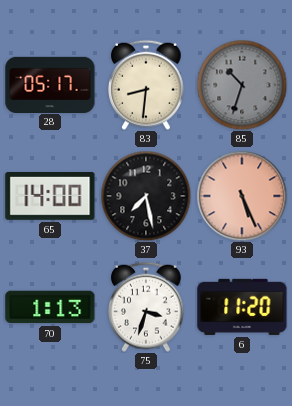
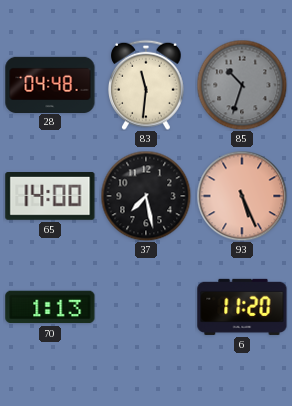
28: 05:17 -> 04:48
83: 8:31 -> 11:31
75: 3:33 -> none
